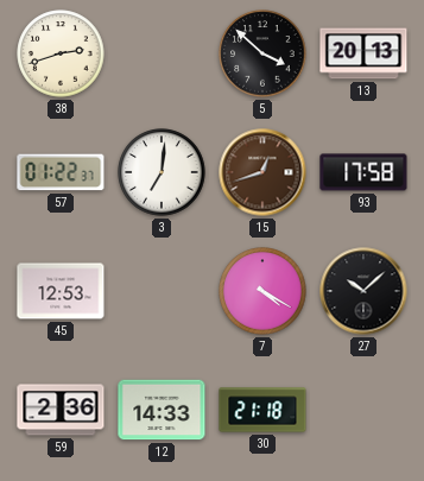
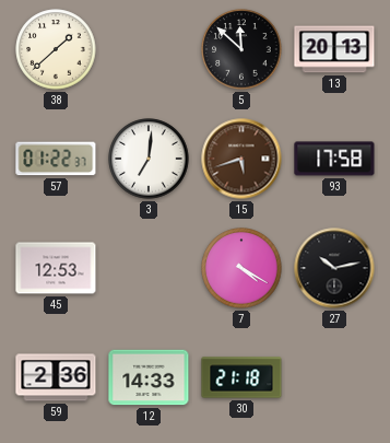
38: 2:42 -> 1:38
5: 3:52 -> 11:52
15: 12:42 -> 5:42
27: 10:08 -> 10:13
